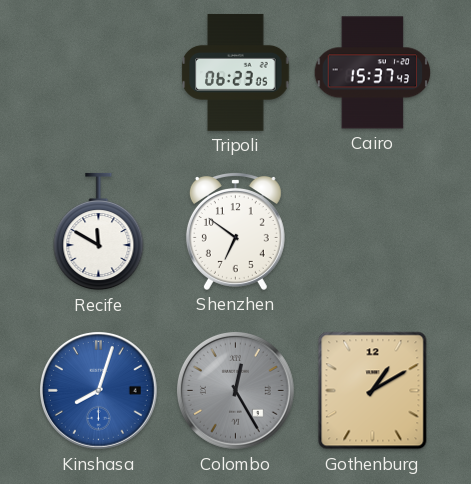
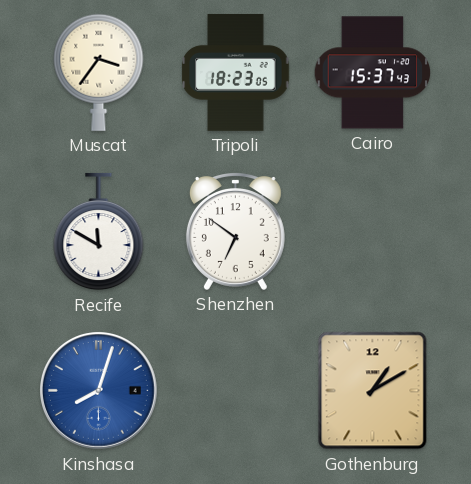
Muscat: none -> 3:36
Tripoli: 06:23 -> 18:23
Colombo: 12:25 -> none
